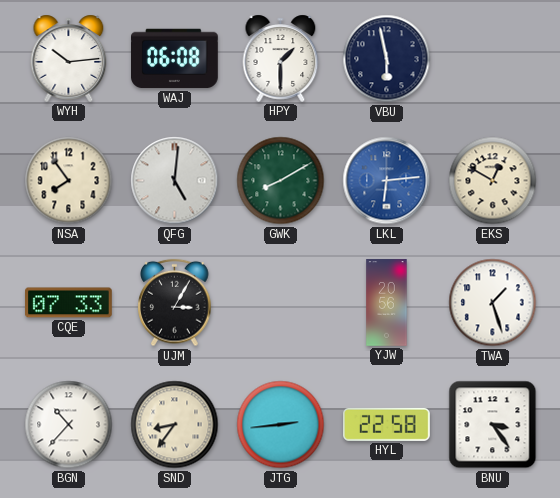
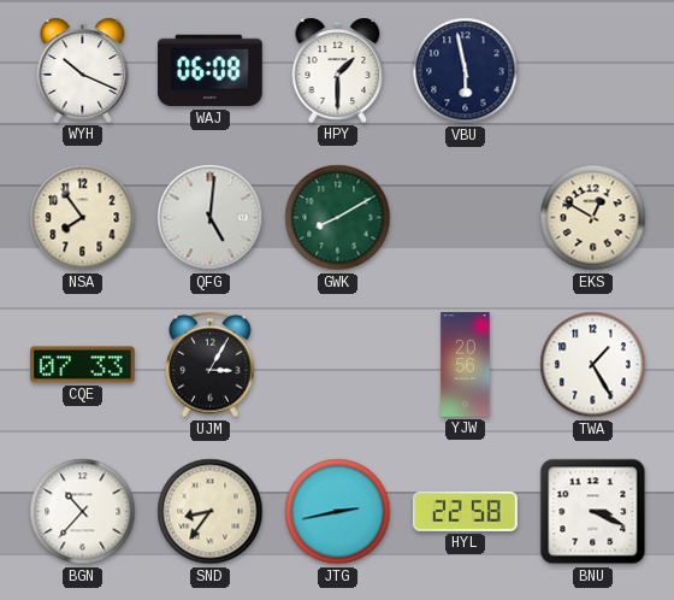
WYH: 10:14 -> 10:19
LKL: 6:14 -> none
TWA: 1:27 -> 1:25
JTG: 2:44 -> 2:43
BNU: 3:24 -> 3:19
